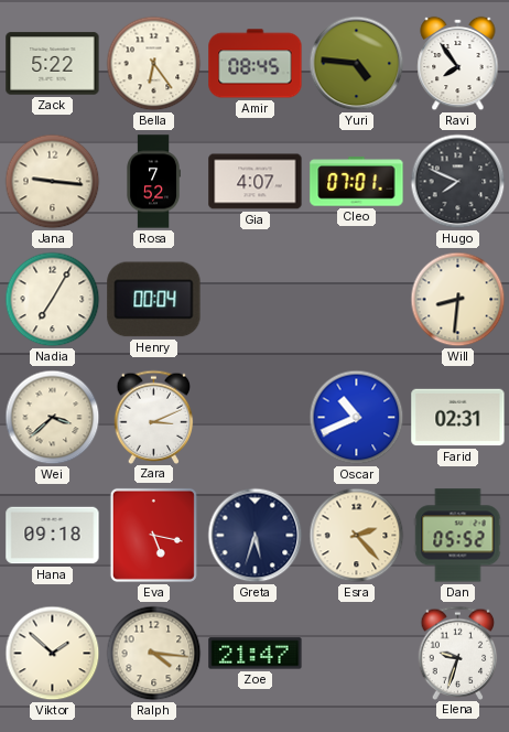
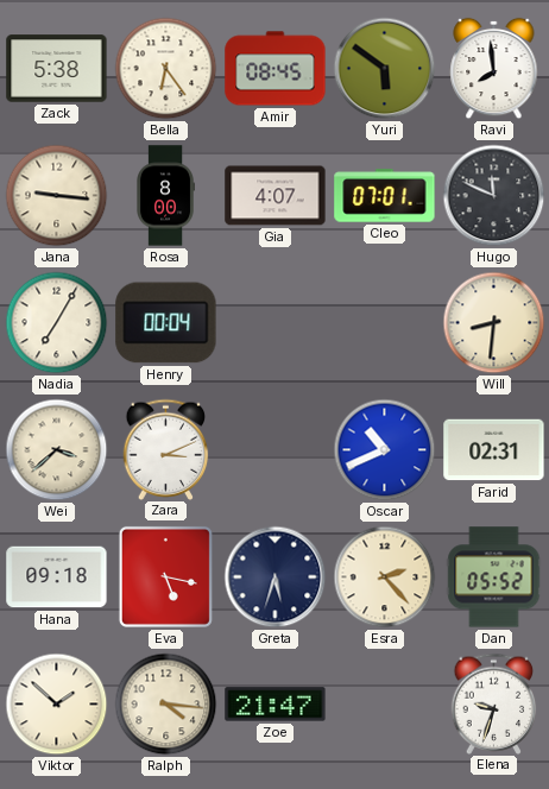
Zack: 5:22 -> 5:38
Yuri: 4:46 -> 5:51
Ravi: 7:54 -> 7:59
Rosa: 7:52 -> 8:00
Hugo: 7:49 -> 11:49
